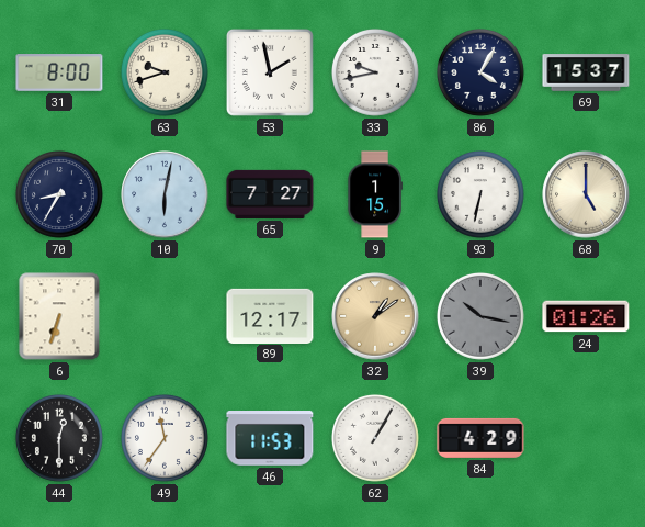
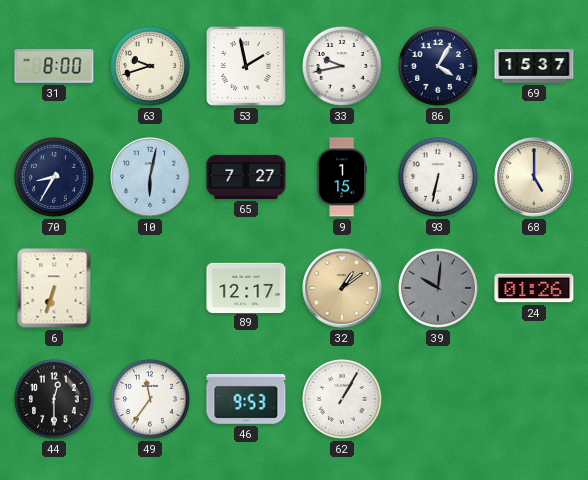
39: 10:17 -> 10:01
46: 11:53 -> 9:53
84: 4:29 -> none
